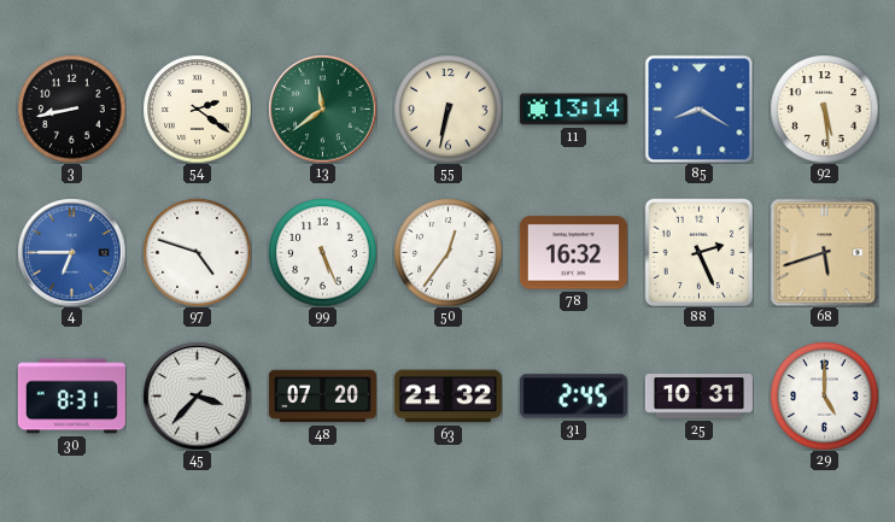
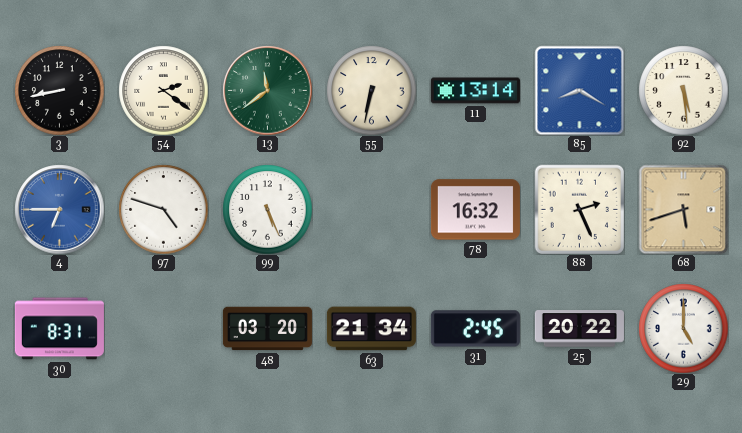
50: 12:36 -> none
45: 3:37 -> none
48: 07:20 -> 03:20
63: 21:32 -> 21:34
25: 10:31 -> 20:22
